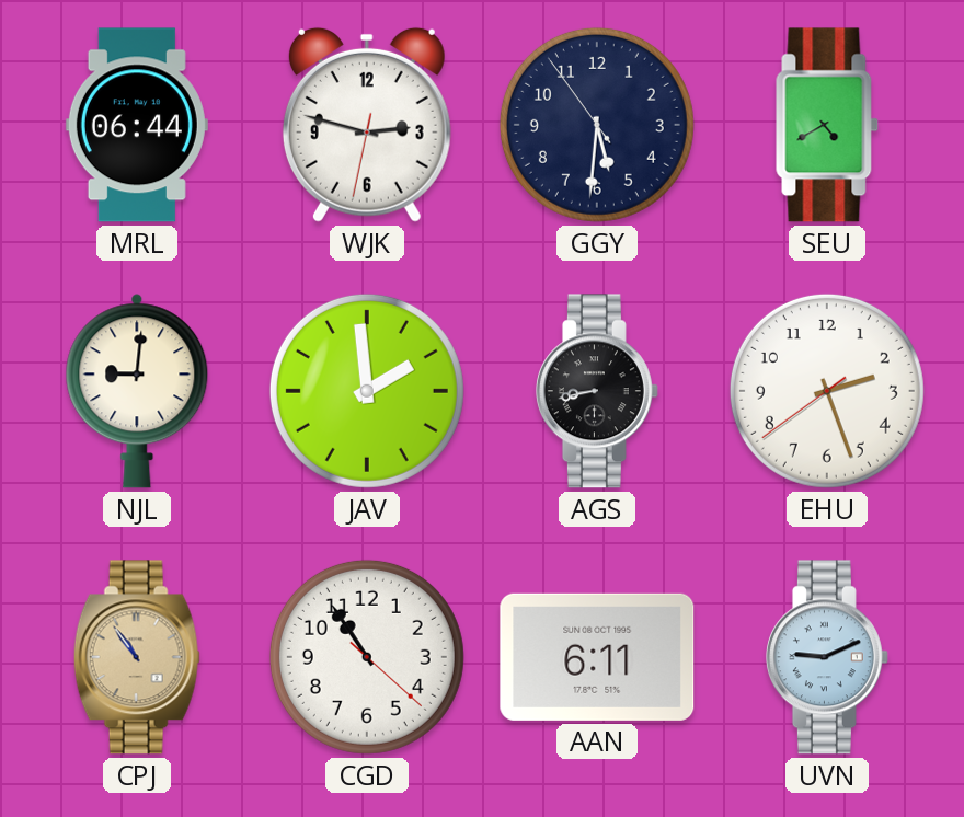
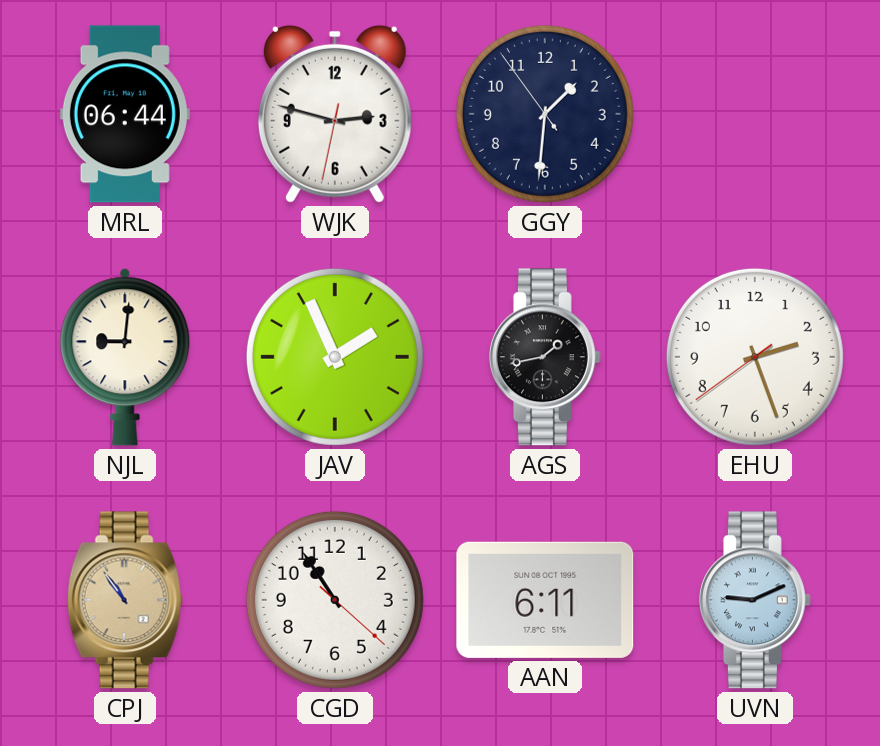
GGY: 5:30 -> 1:30
SEU: 4:40 -> none
JAV: 1:59 -> 1:56
AGS: 8:43 -> 1:43
